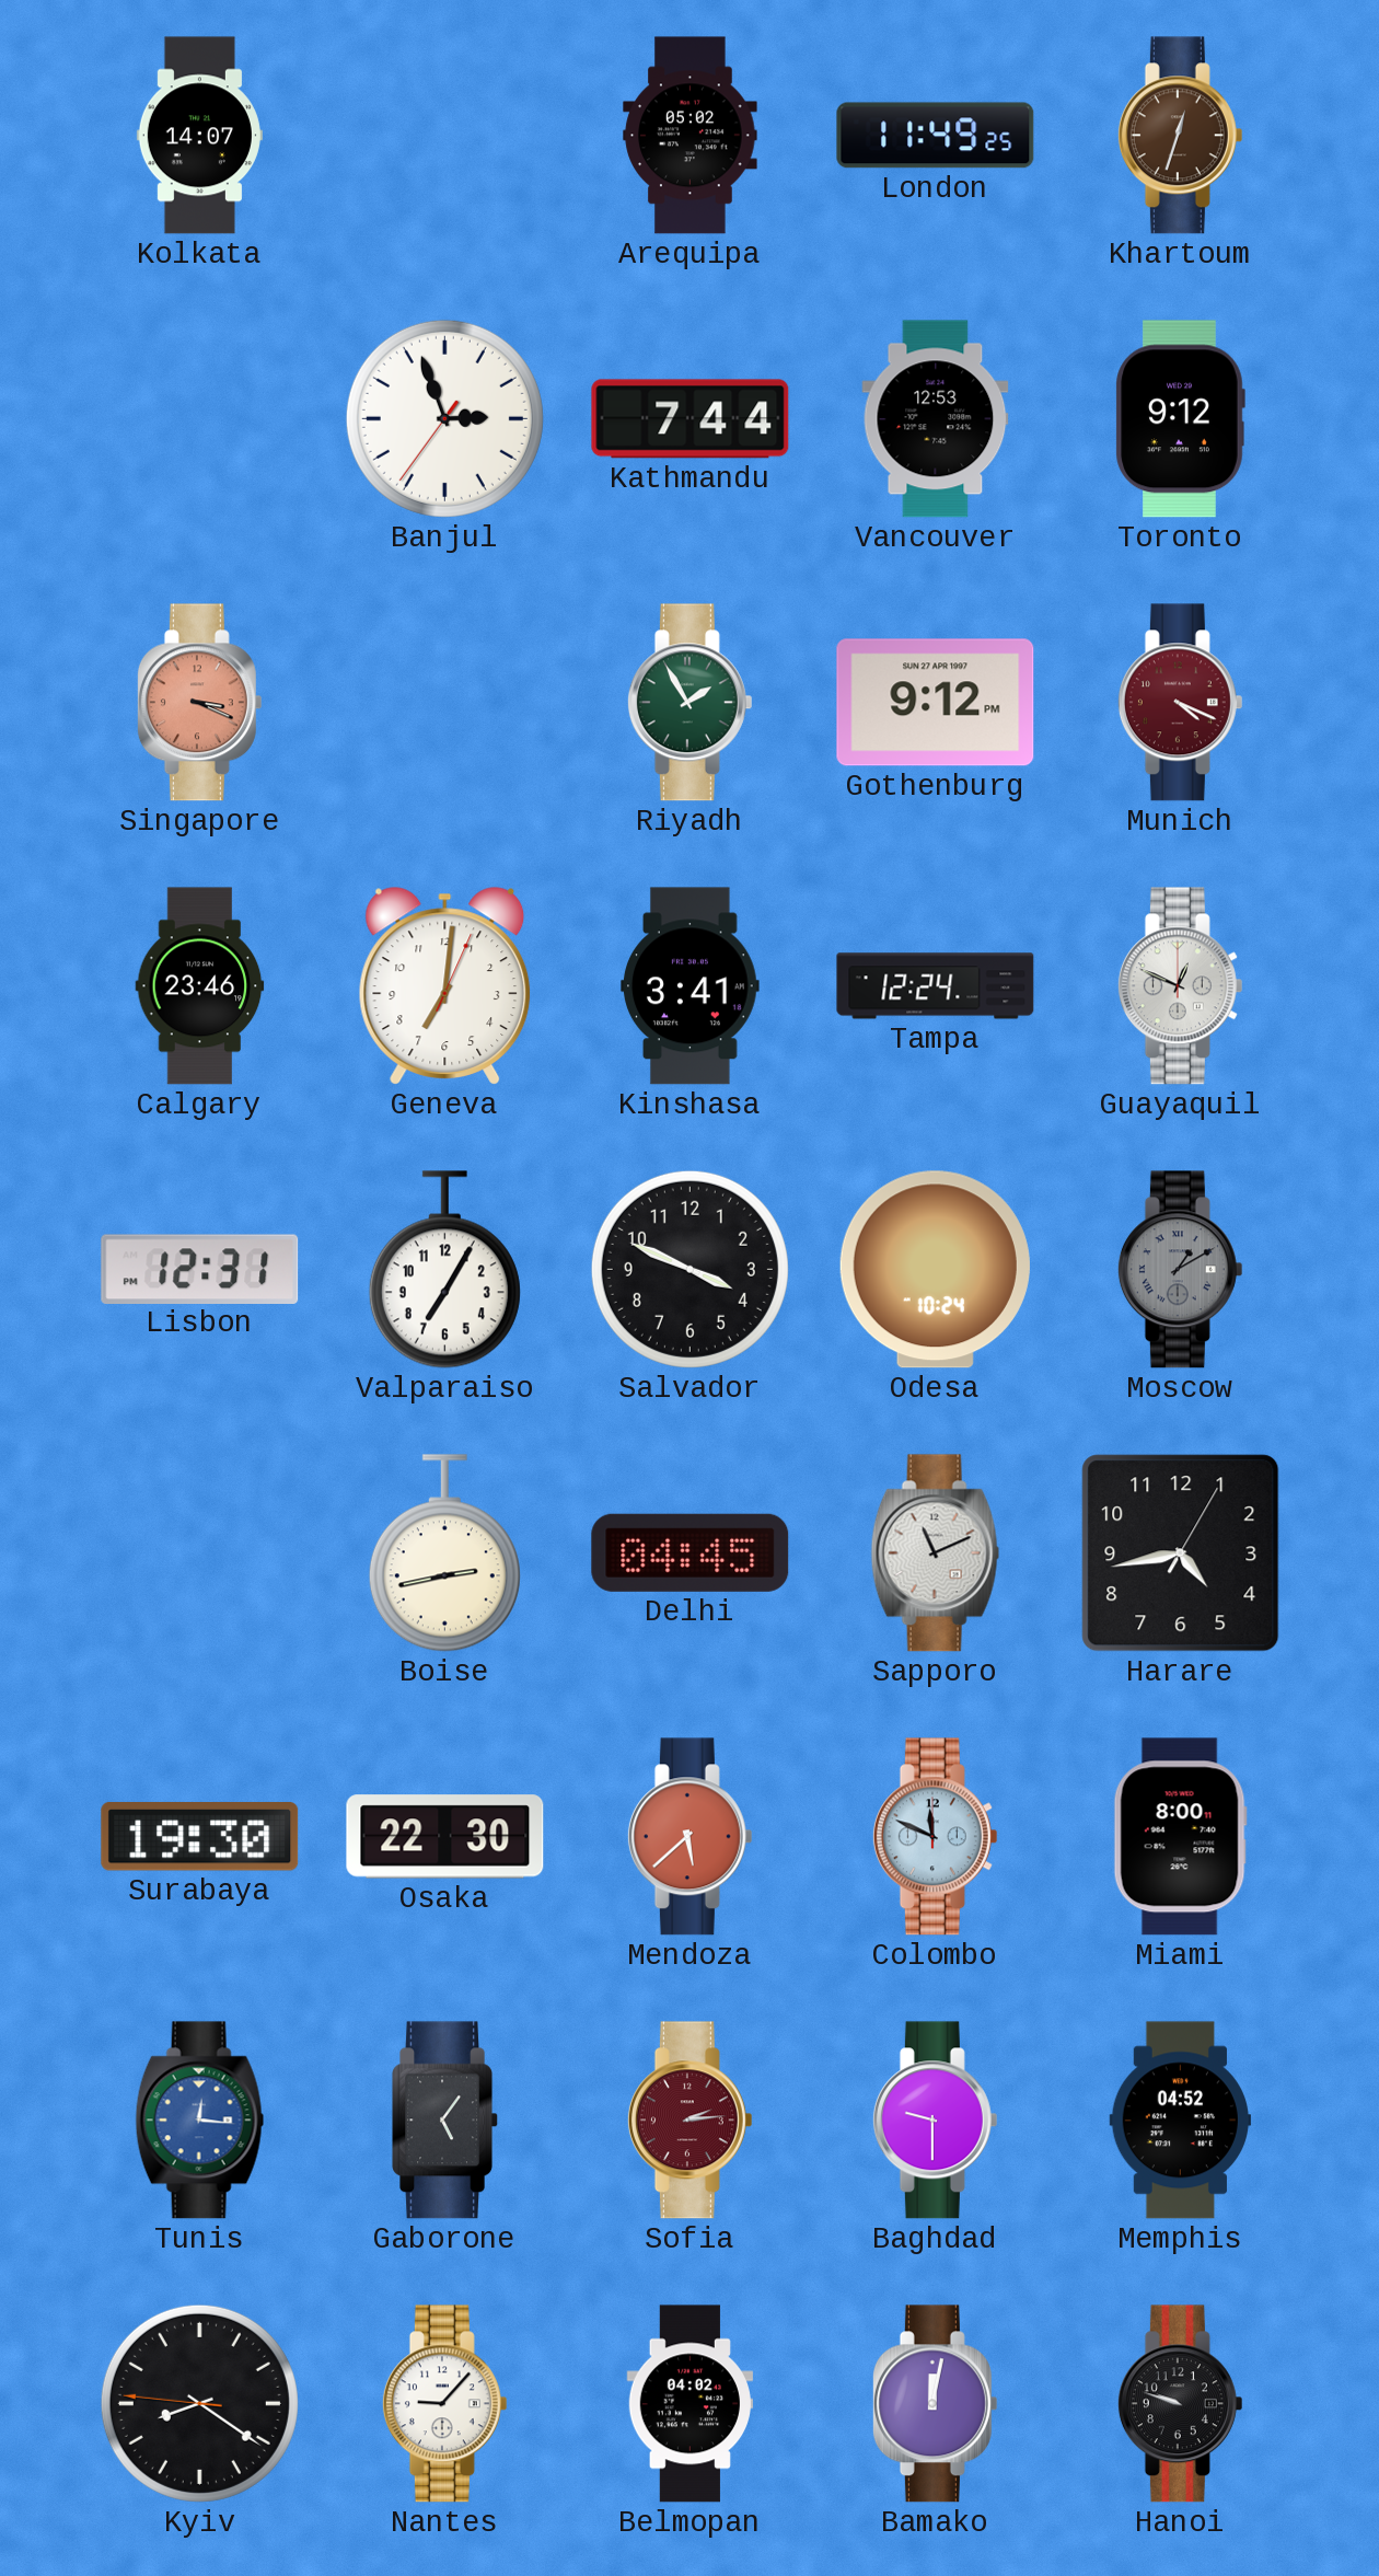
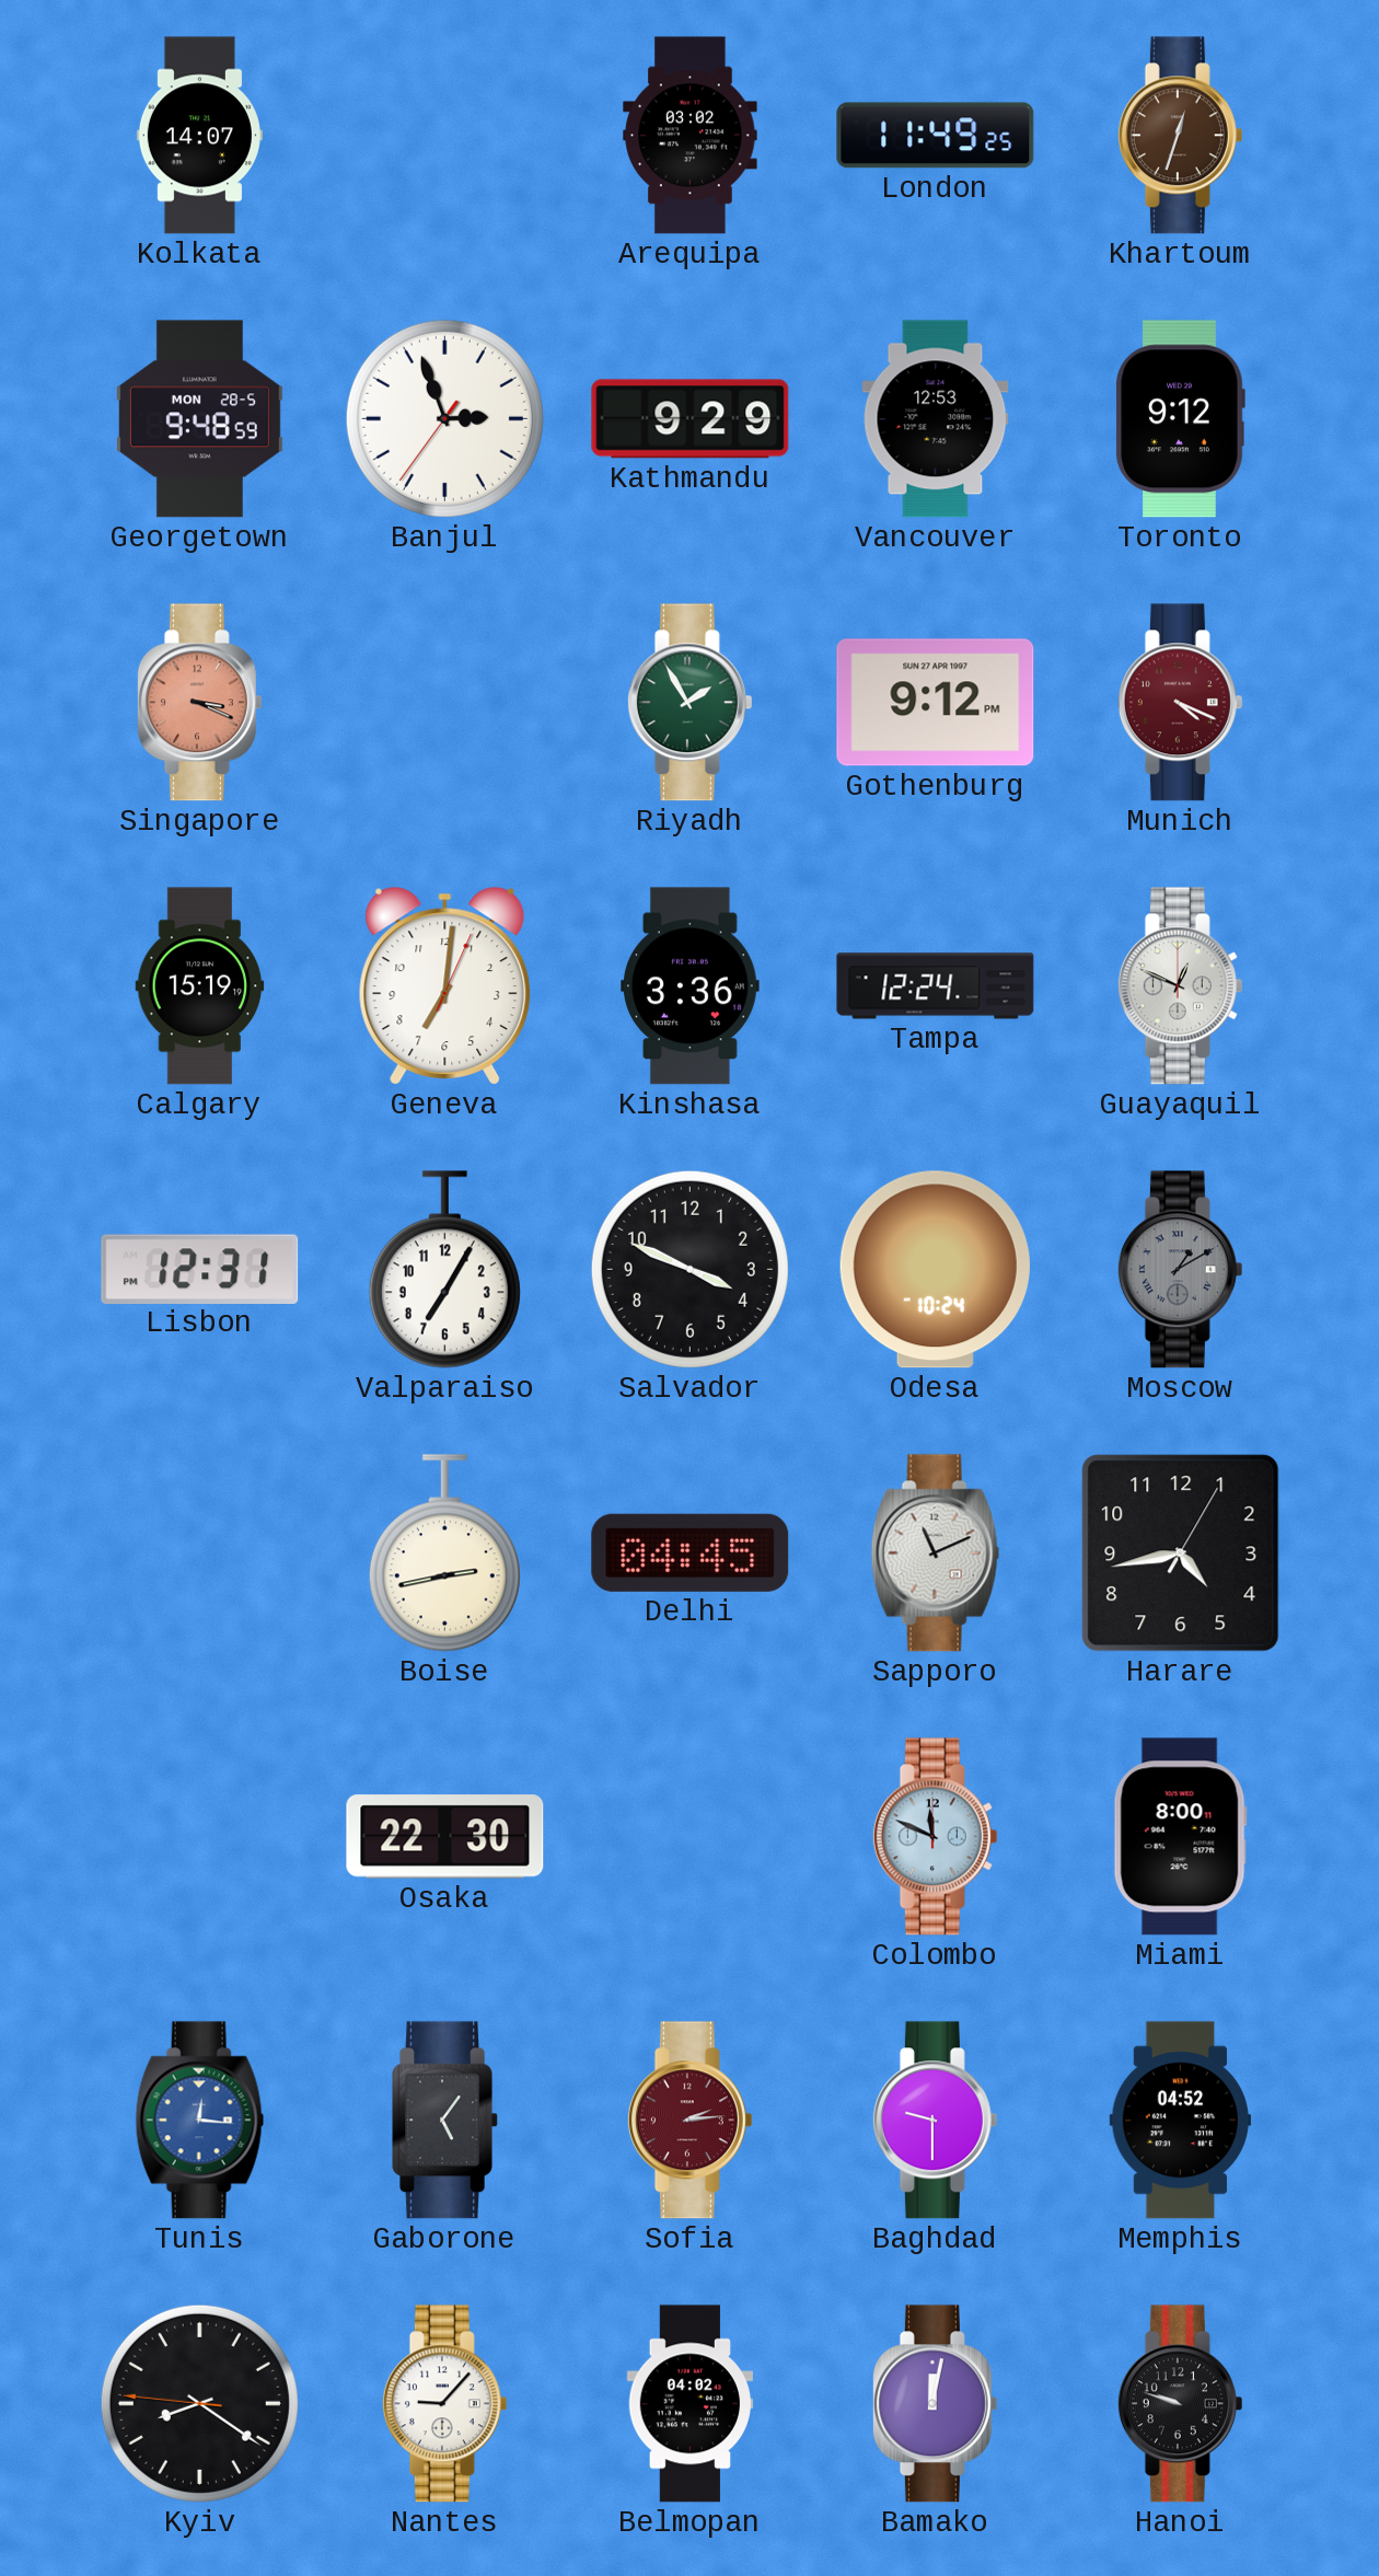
Arequipa: 05:02 -> 03:02
Georgetown: none -> 9:48
Kathmandu: 7:44 -> 9:29
Calgary: 23:46 -> 15:19
Kinshasa: 3:41 -> 3:36
Surabaya: 19:30 -> none
Mendoza: 5:38 -> none
